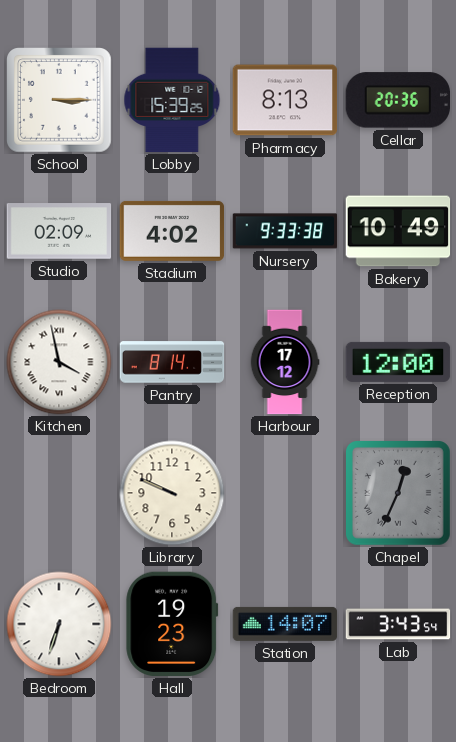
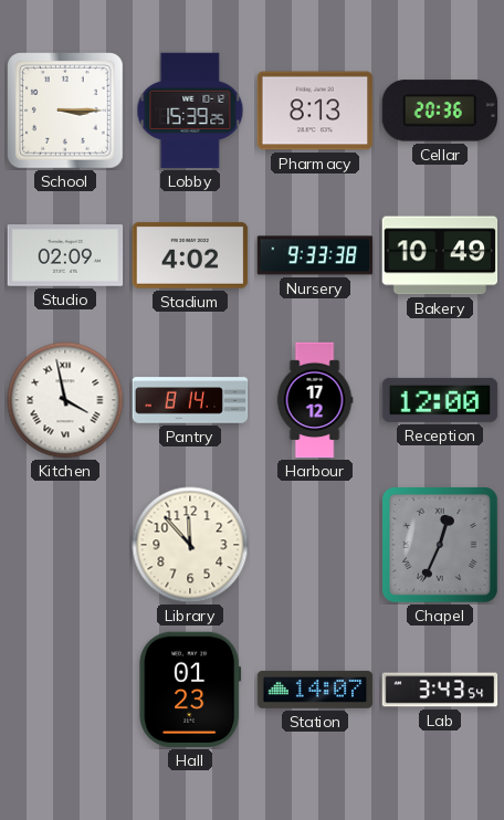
Library: 9:49 -> 11:53
Bedroom: 6:33 -> none
Hall: 19:23 -> 01:23
